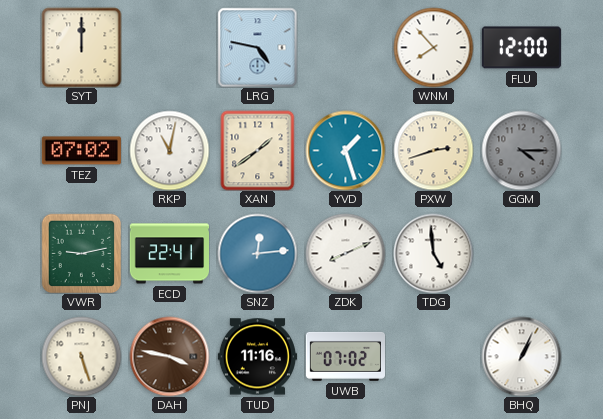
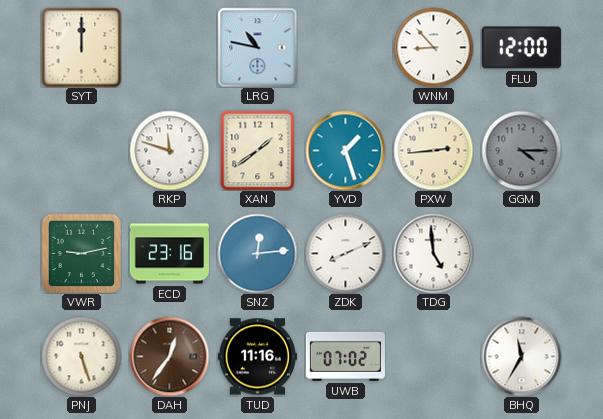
LRG: 4:47 -> 10:47
WNM: 7:53 -> 8:53
TEZ: 07:02 -> none
RKP: 11:02 -> 11:48
PXW: 2:42 -> 2:44
ECD: 22:41 -> 23:16
DAH: 3:47 -> 12:36
BHQ: 1:04 -> 11:35
